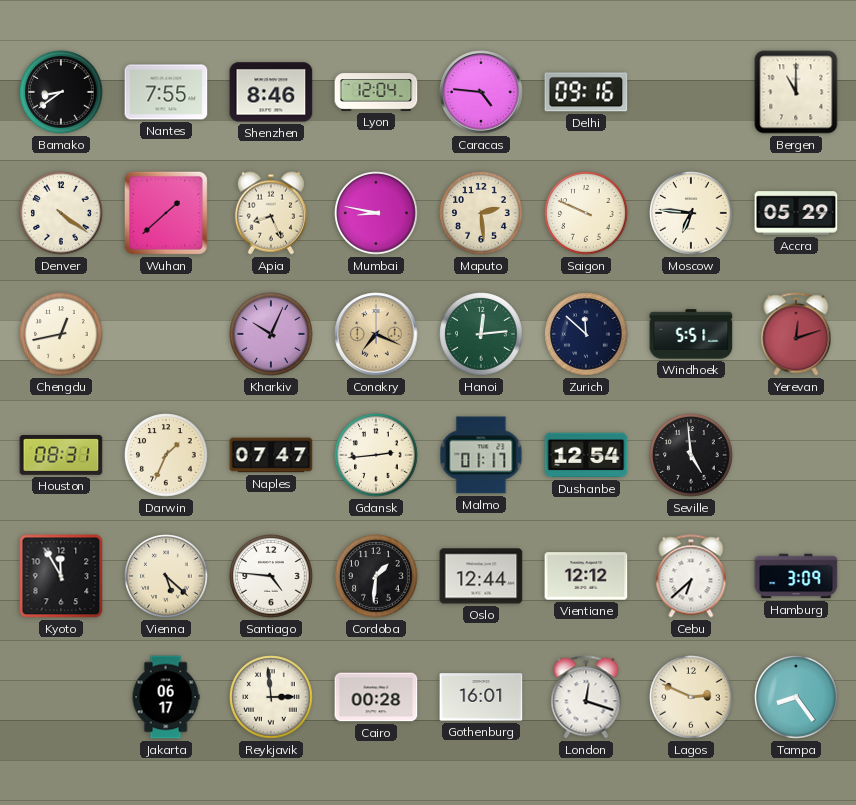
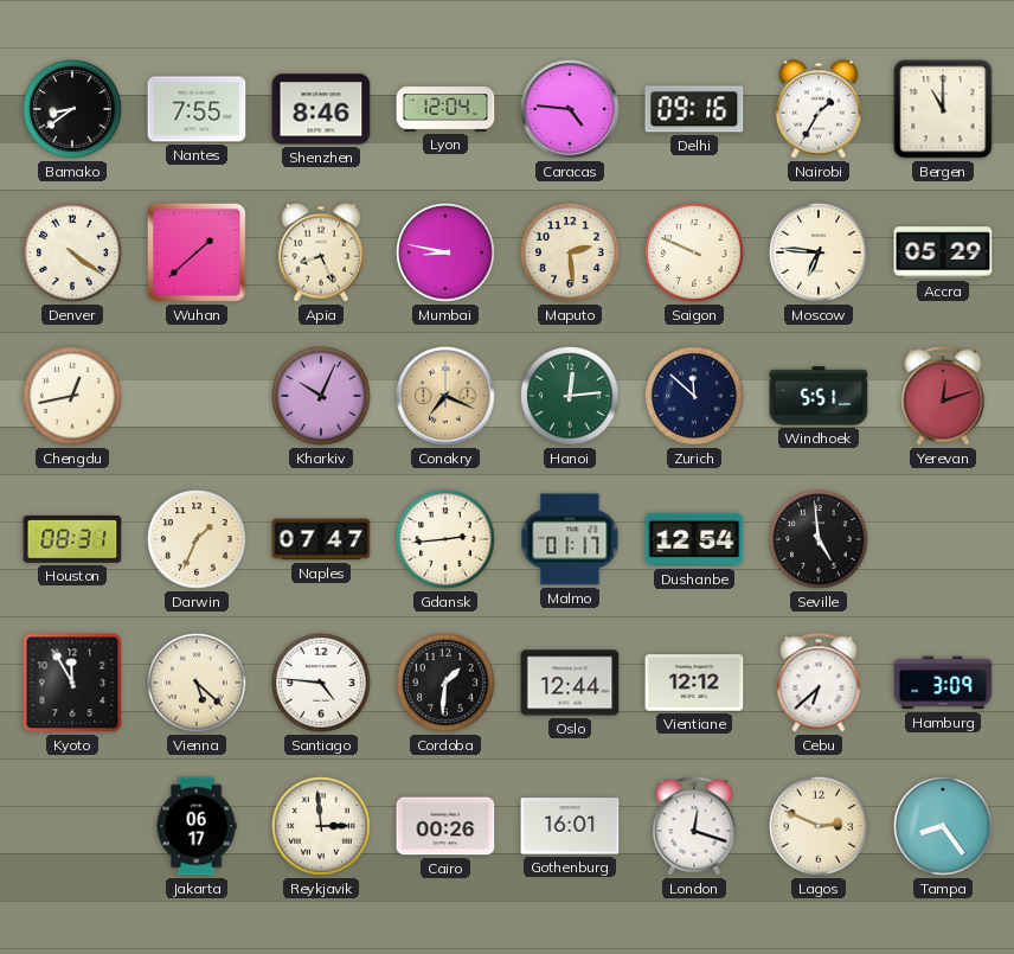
Nairobi: none -> 1:35
Cairo: 00:28 -> 00:26
